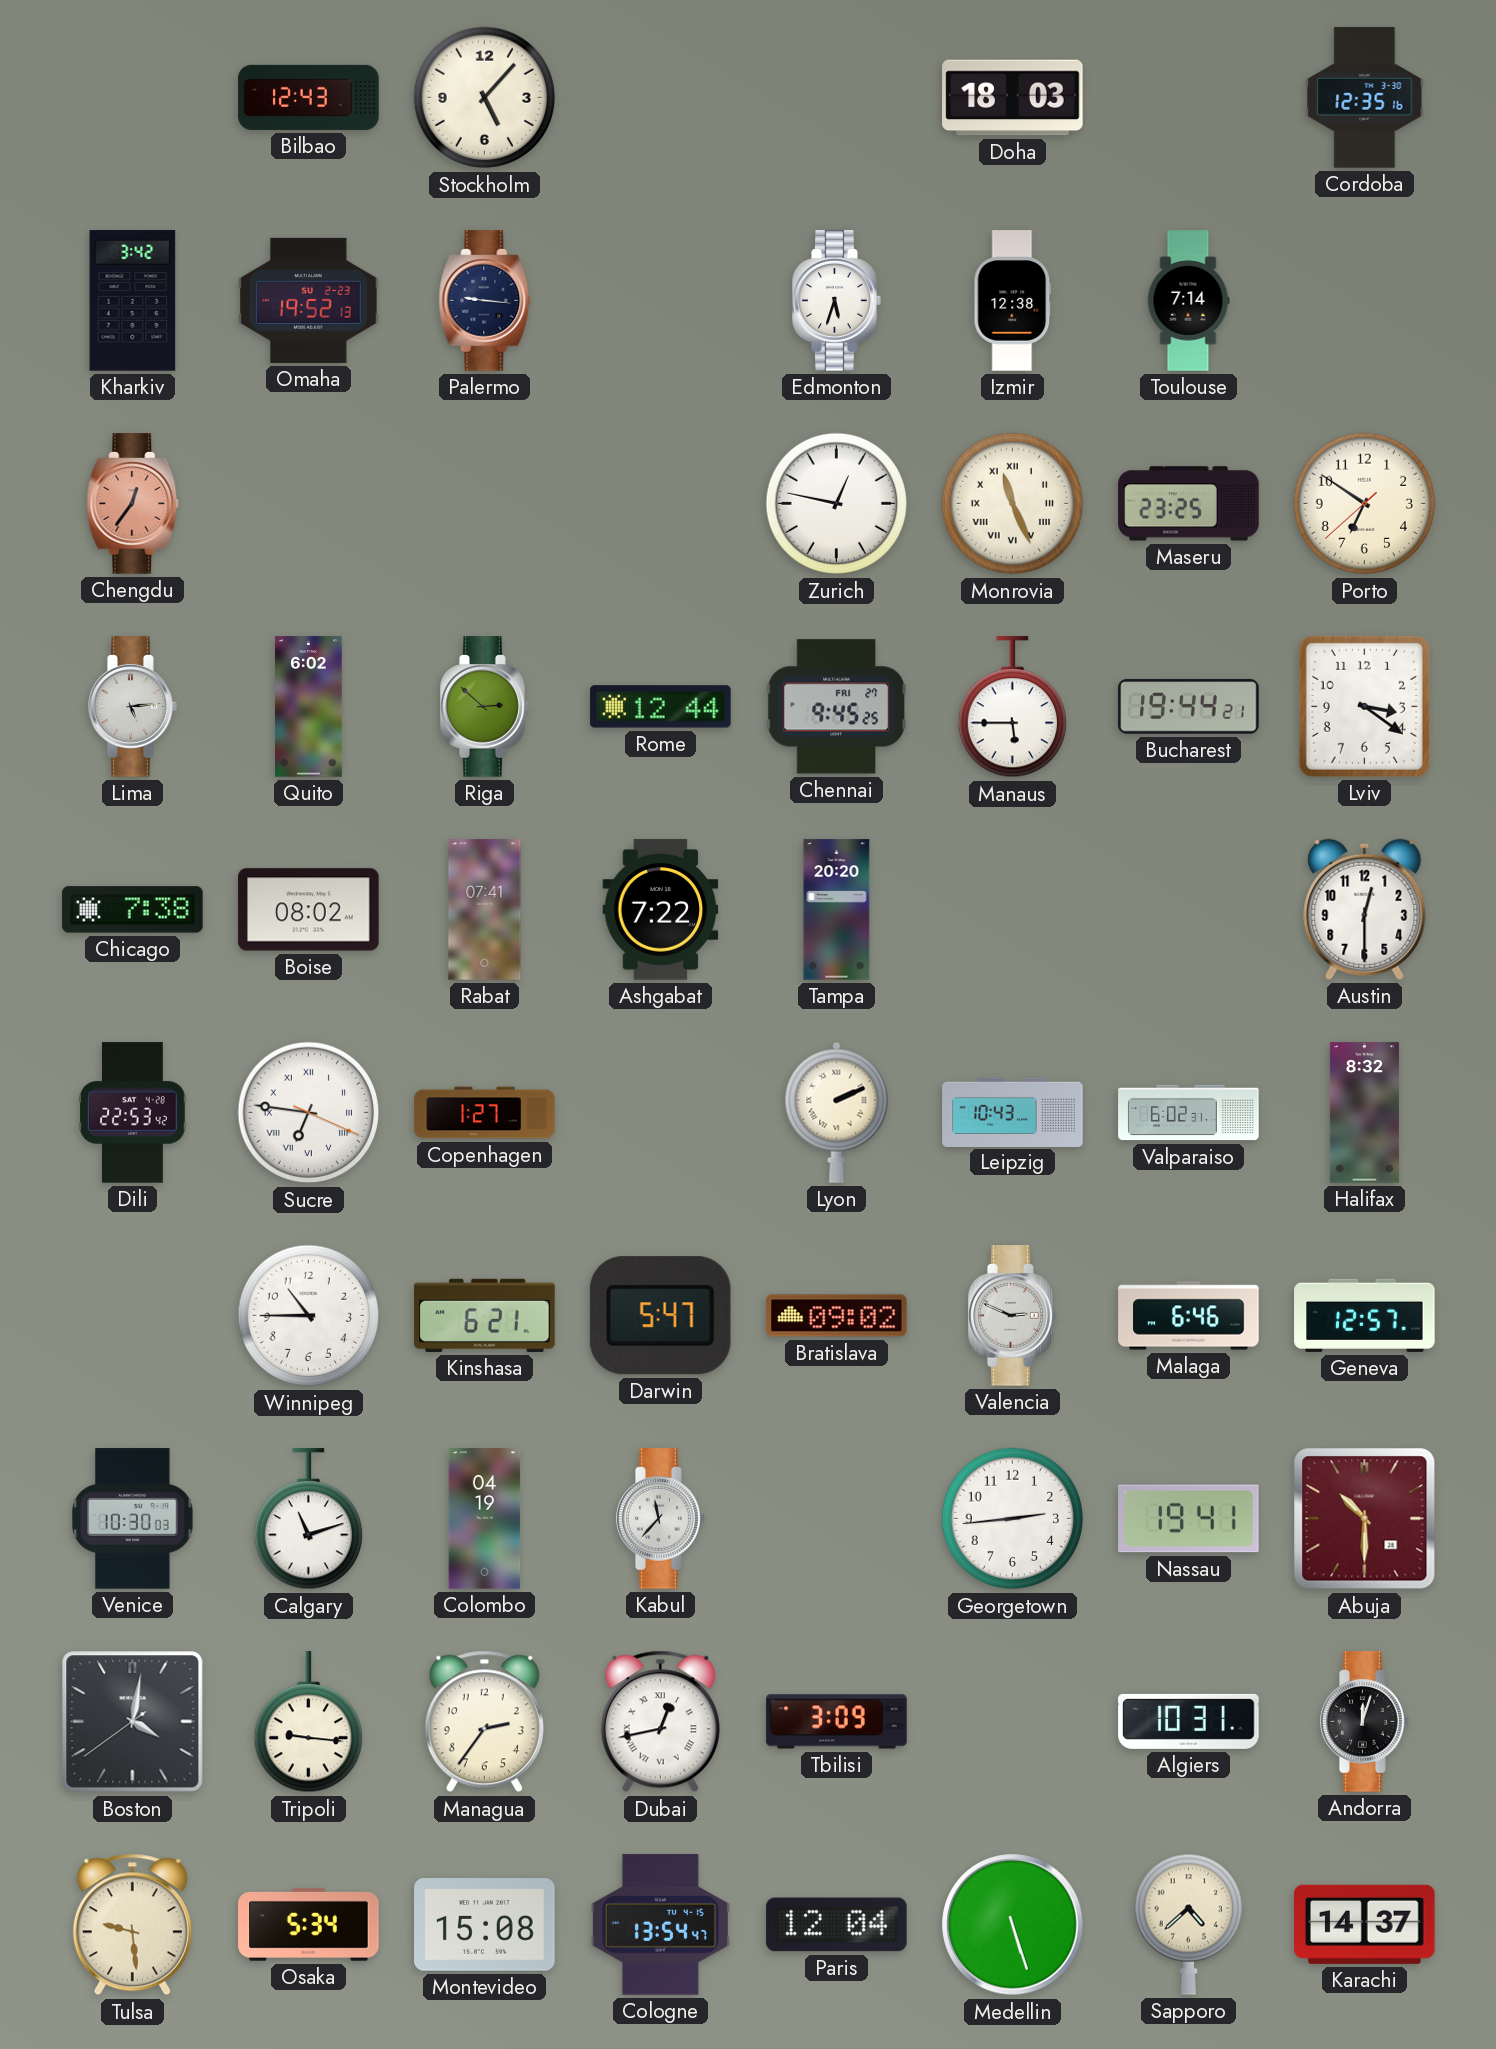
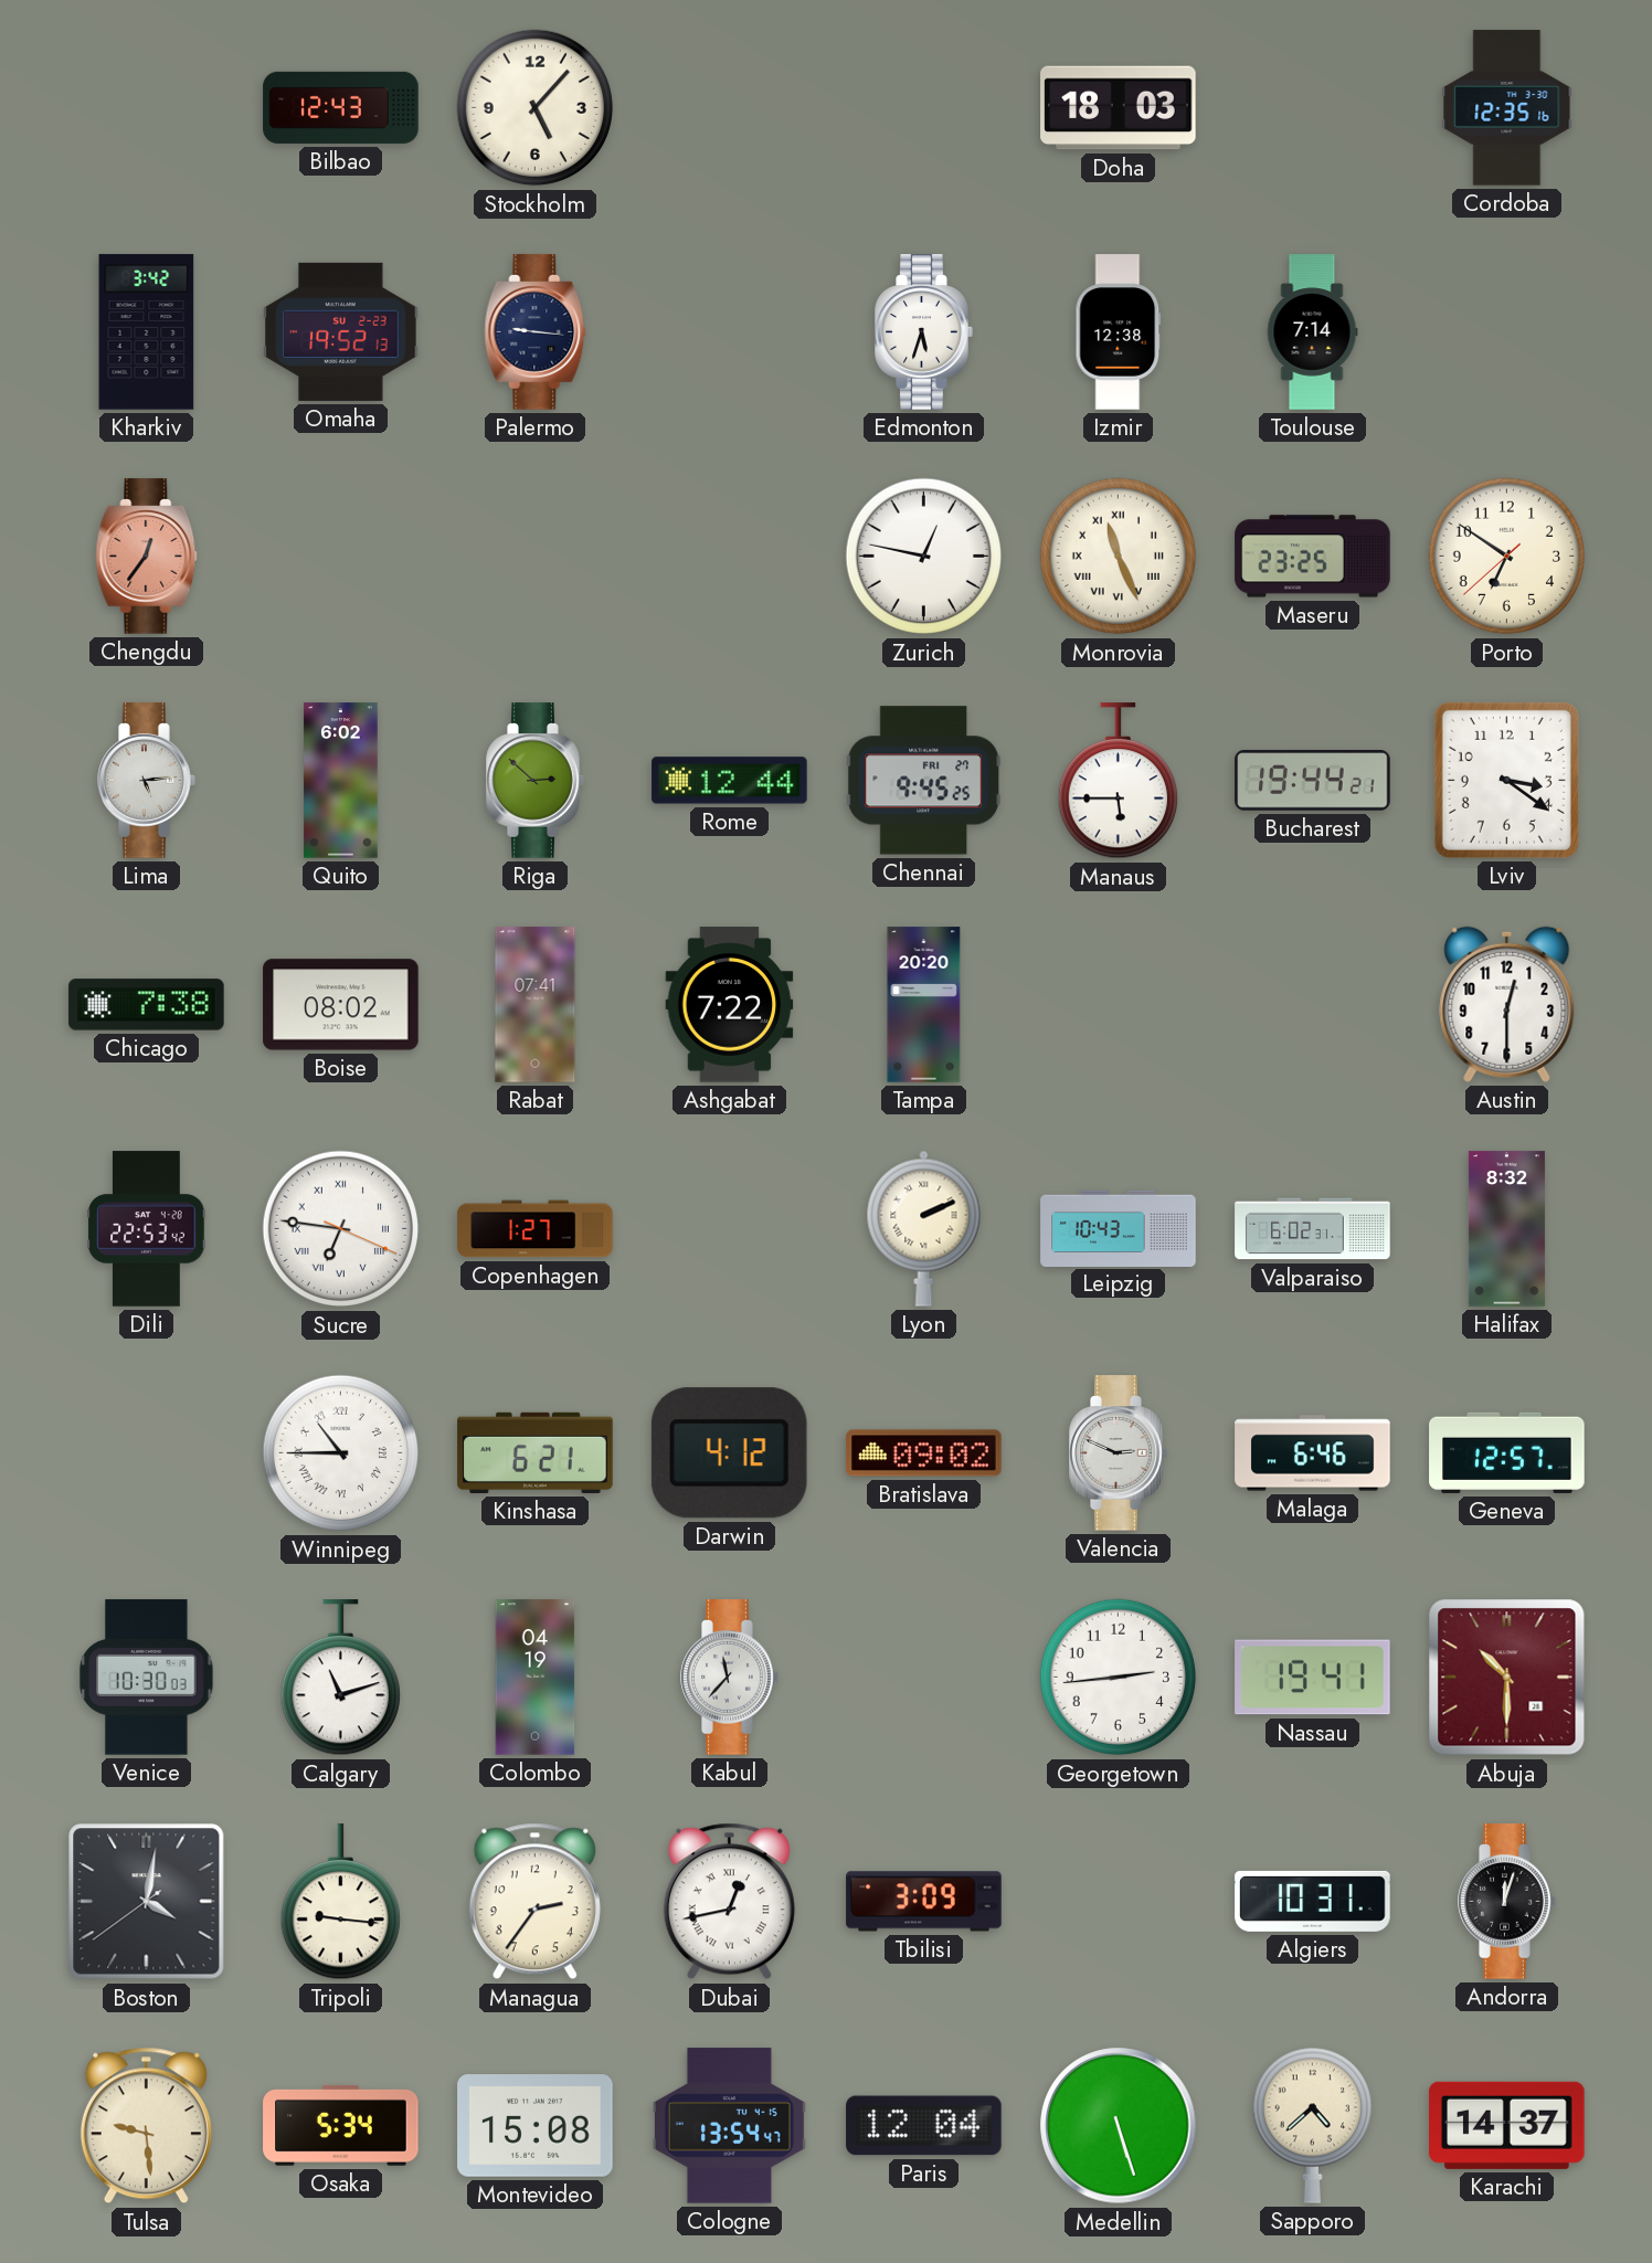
Winnipeg numerals: Arabic -> Roman
Darwin: 5:47 -> 4:12
